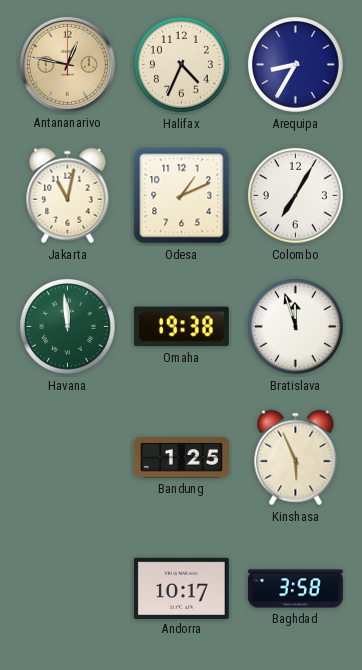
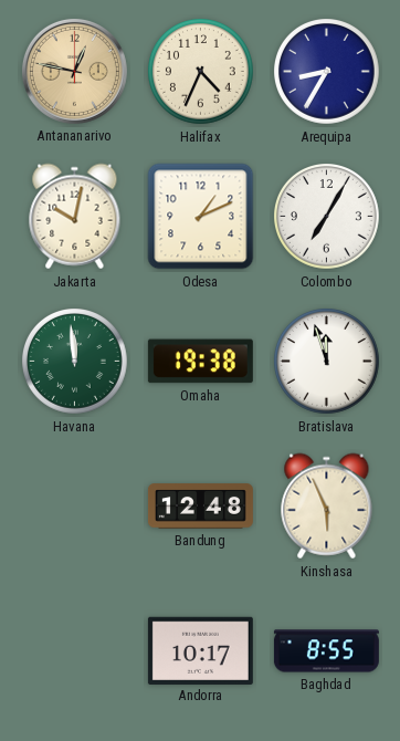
Jakarta: 11:02 -> 10:02
Bandung: 1:25 -> 12:48
Baghdad: 3:58 -> 8:55
